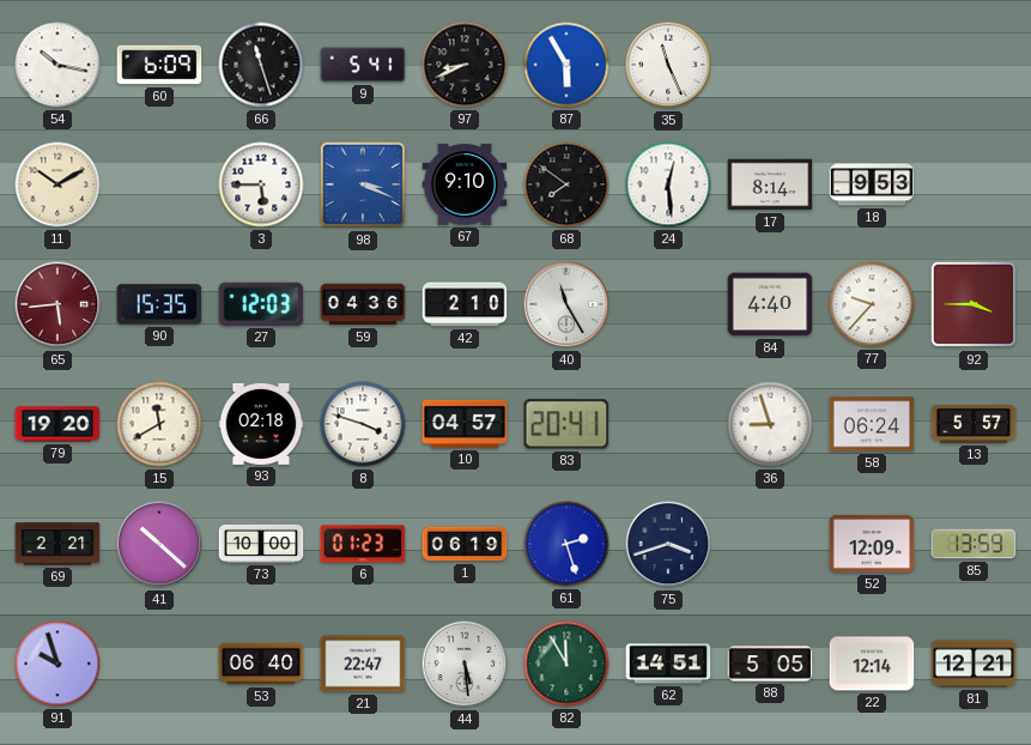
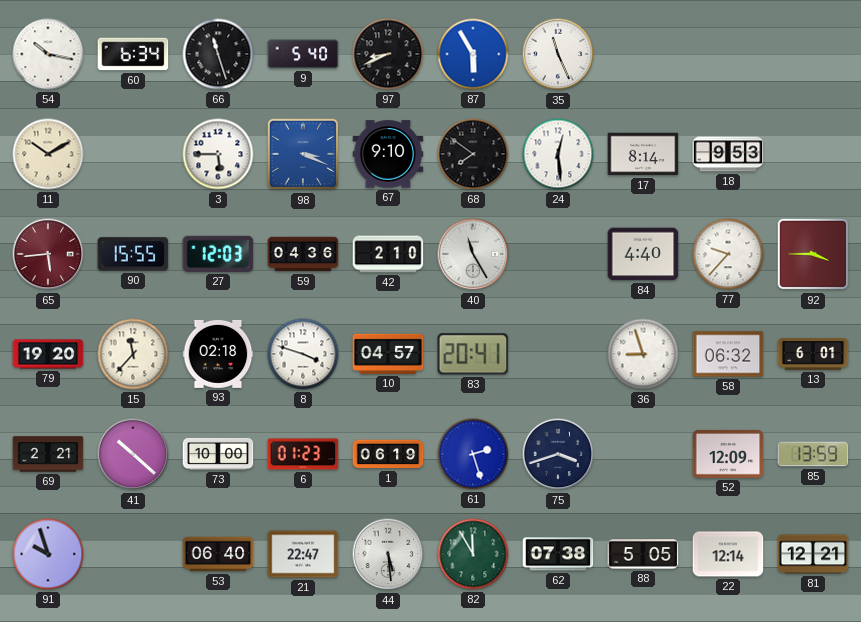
60: 6:09 -> 6:34
9: 5:41 -> 5:40
90: 15:35 -> 15:55
15: 11:40 -> 11:37
58: 06:24 -> 06:32
13: 5:57 -> 6:01
62: 14:51 -> 07:38
